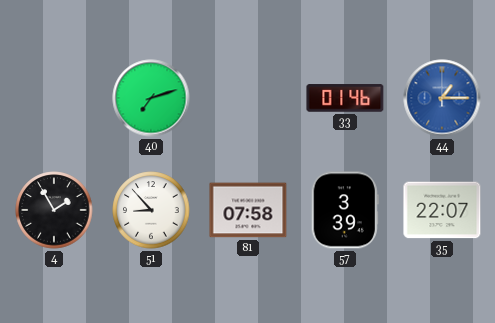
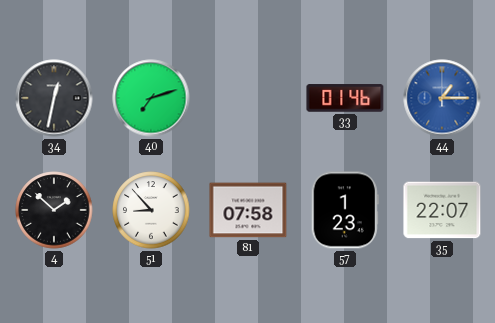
34: none -> 12:32
4: 1:55 -> 1:52
57: 3:39 -> 1:23
